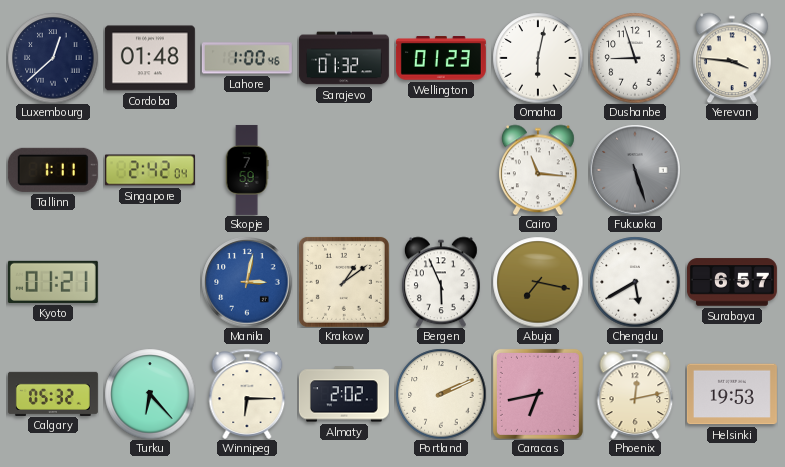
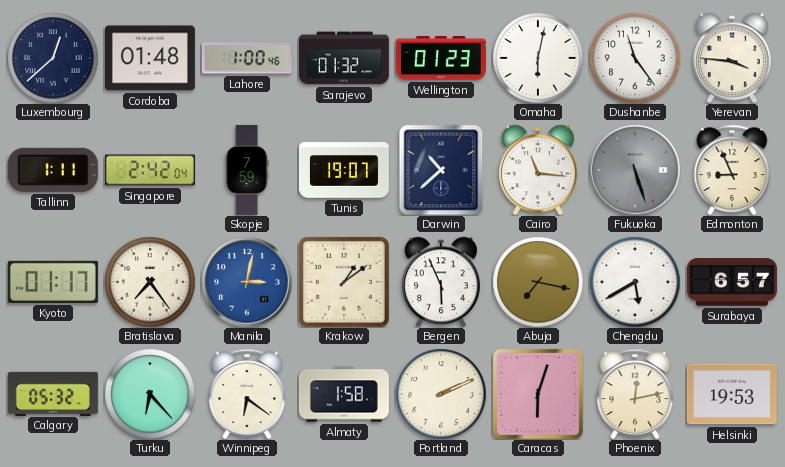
Dushanbe: 8:57 -> 11:24
Tunis: none -> 19:07
Darwin: none -> 10:38
Edmonton: none -> 8:56
Kyoto: 01:21 -> 01:17
Bratislava: none -> 7:24
Winnipeg: 6:15 -> 6:21
Almaty: 2:02 -> 1:58
Caracas: 6:43 -> 6:03
